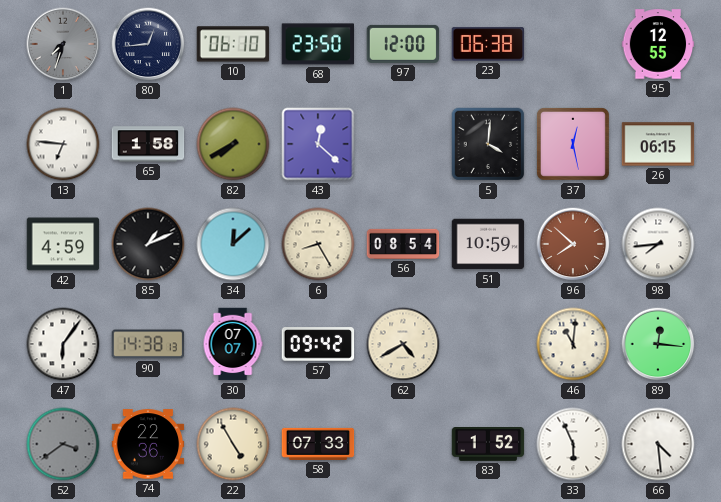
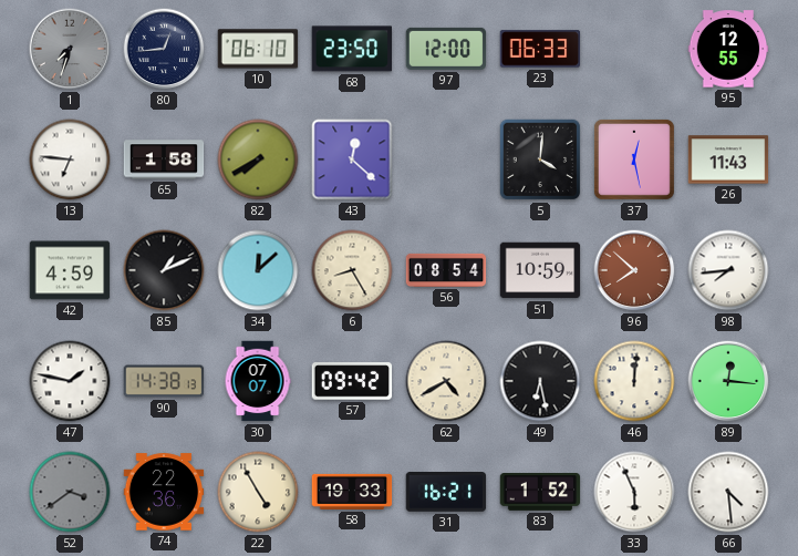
23: 06:38 -> 06:33
26: 06:15 -> 11:43
47: 6:06 -> 1:47
49: none -> 6:28
46: 11:01 -> 12:01
58: 07:33 -> 19:33
31: none -> 16:21
